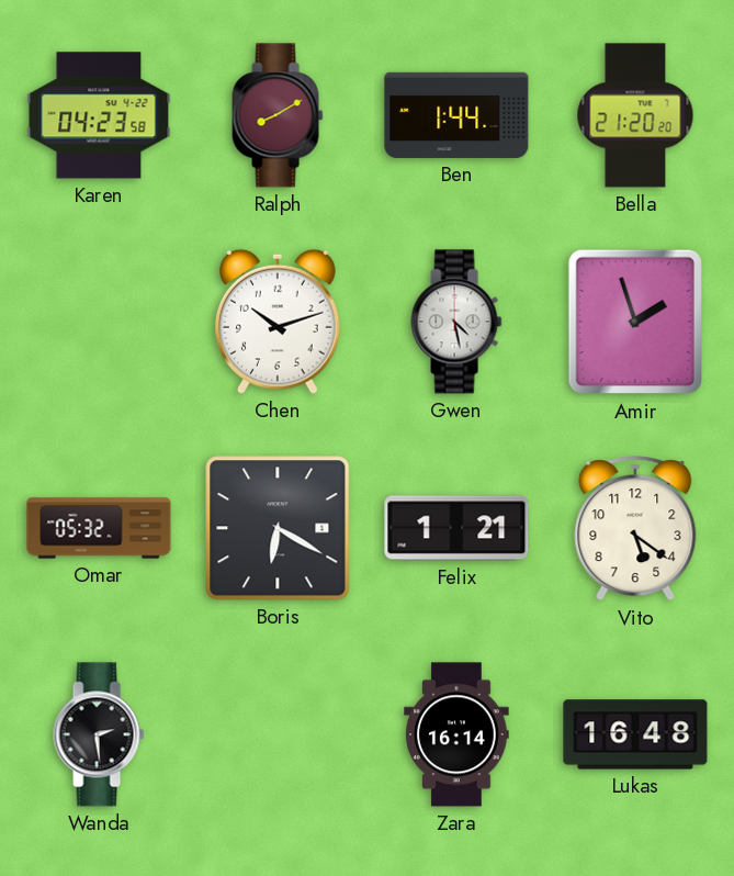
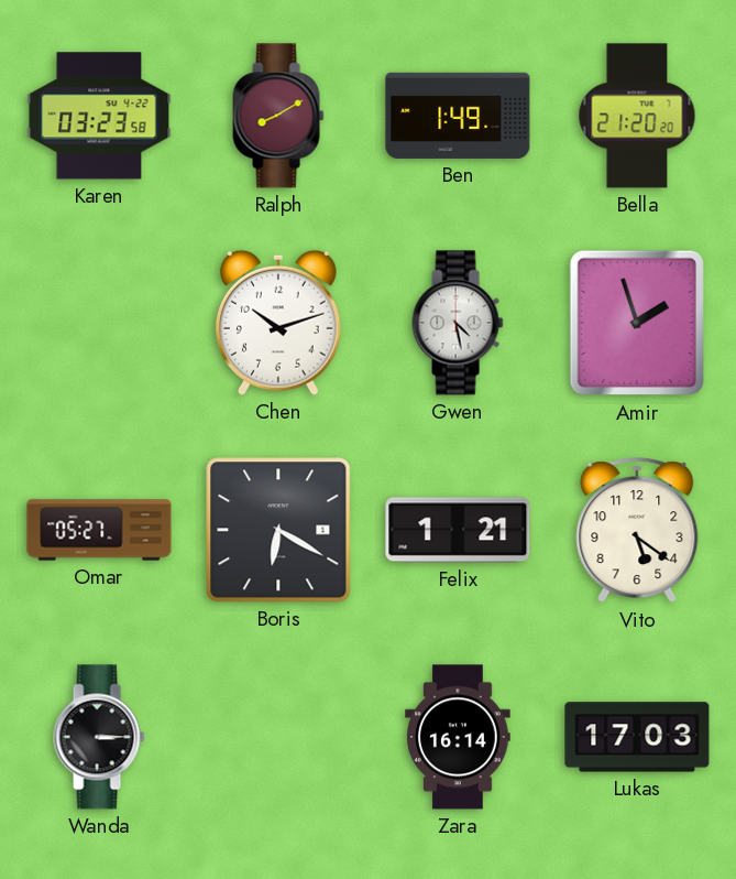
Karen: 04:23 -> 03:23
Ben: 1:44 -> 1:49
Omar: 05:32 -> 05:27
Wanda: 2:29 -> 3:15
Lukas: 16:48 -> 17:03
